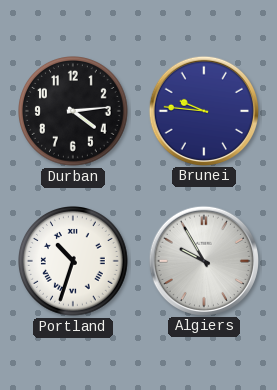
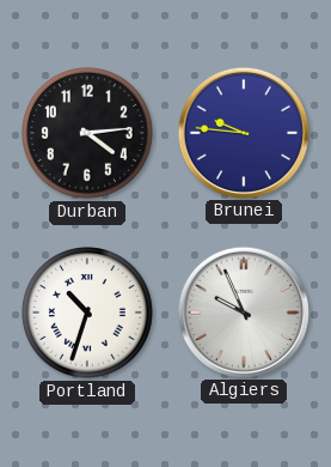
Algiers: 9:55 -> 9:56
